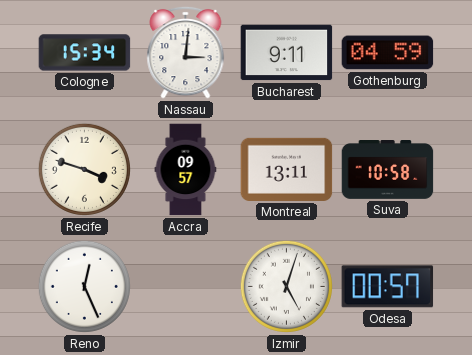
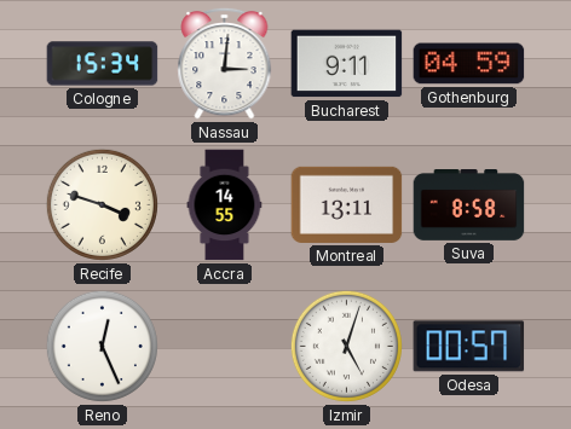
Accra: 09:57 -> 14:55
Suva: 10:58 -> 8:58
